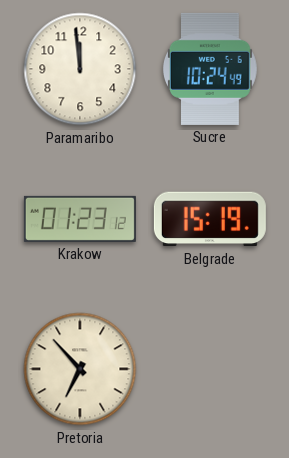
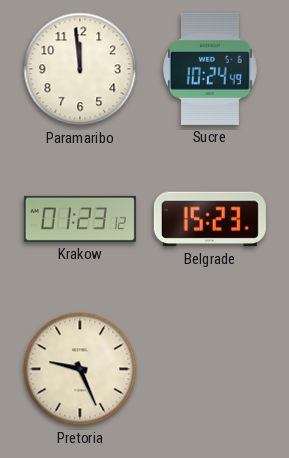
Belgrade: 15:19 -> 15:23
Pretoria: 6:53 -> 9:26
